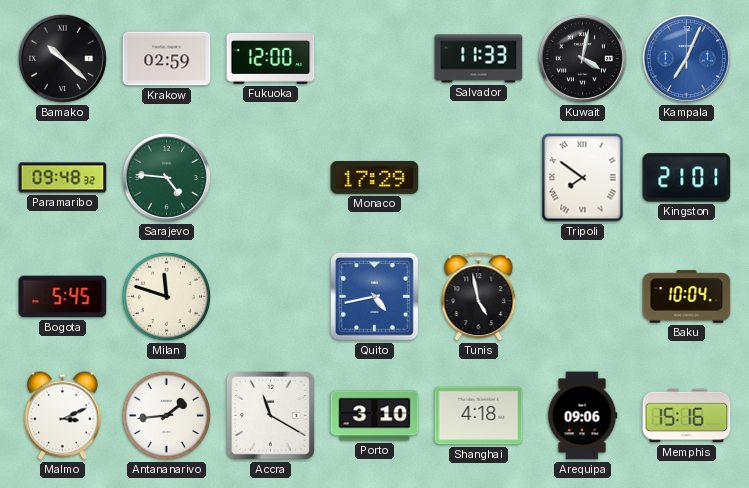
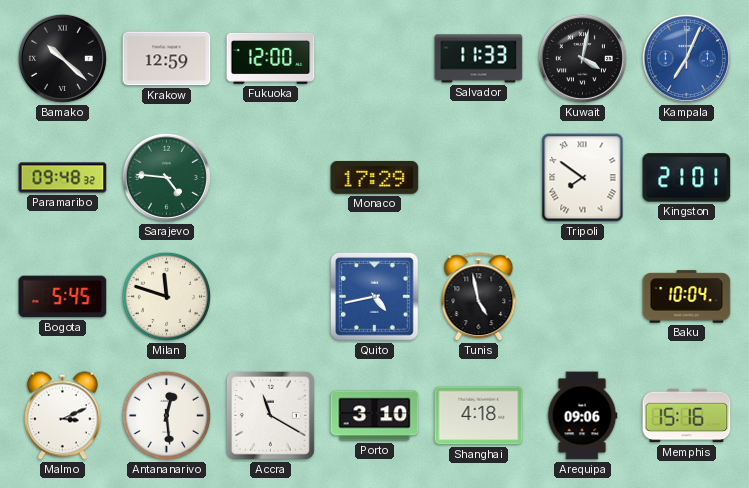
Krakow: 02:59 -> 12:59
Antananarivo: 1:44 -> 12:29
